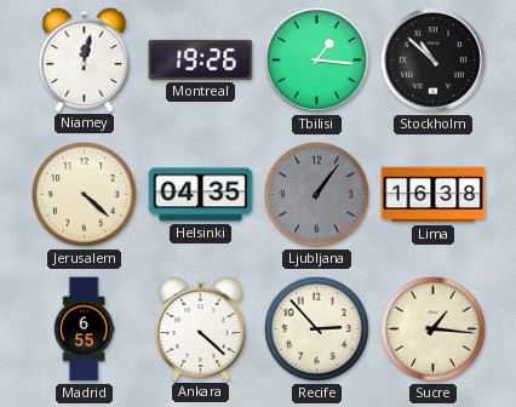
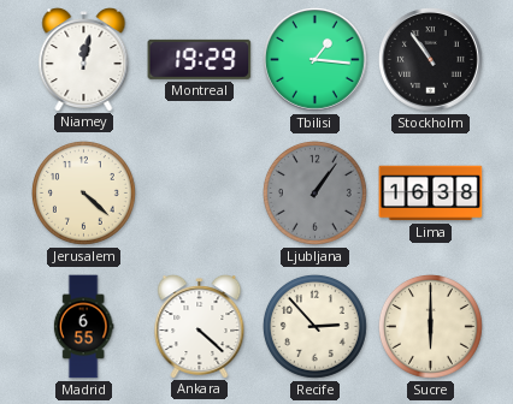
Montreal: 19:26 -> 19:29
Stockholm: 10:52 -> 10:54
Helsinki: 04:35 -> none
Sucre: 1:16 -> 6:00
